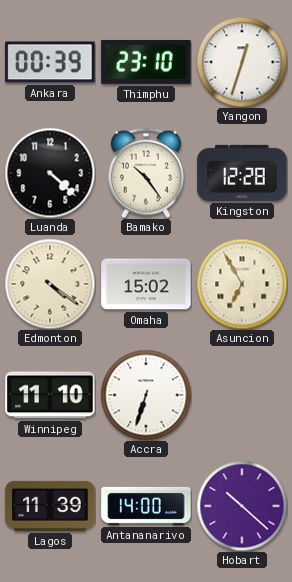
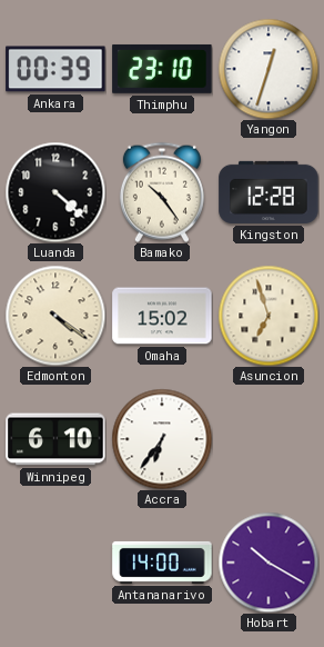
Asuncion: 6:55 -> 6:57
Winnipeg: 11:10 -> 6:10
Accra: 6:33 -> 6:36
Lagos: 11:39 -> none
Hobart: 10:22 -> 10:20
